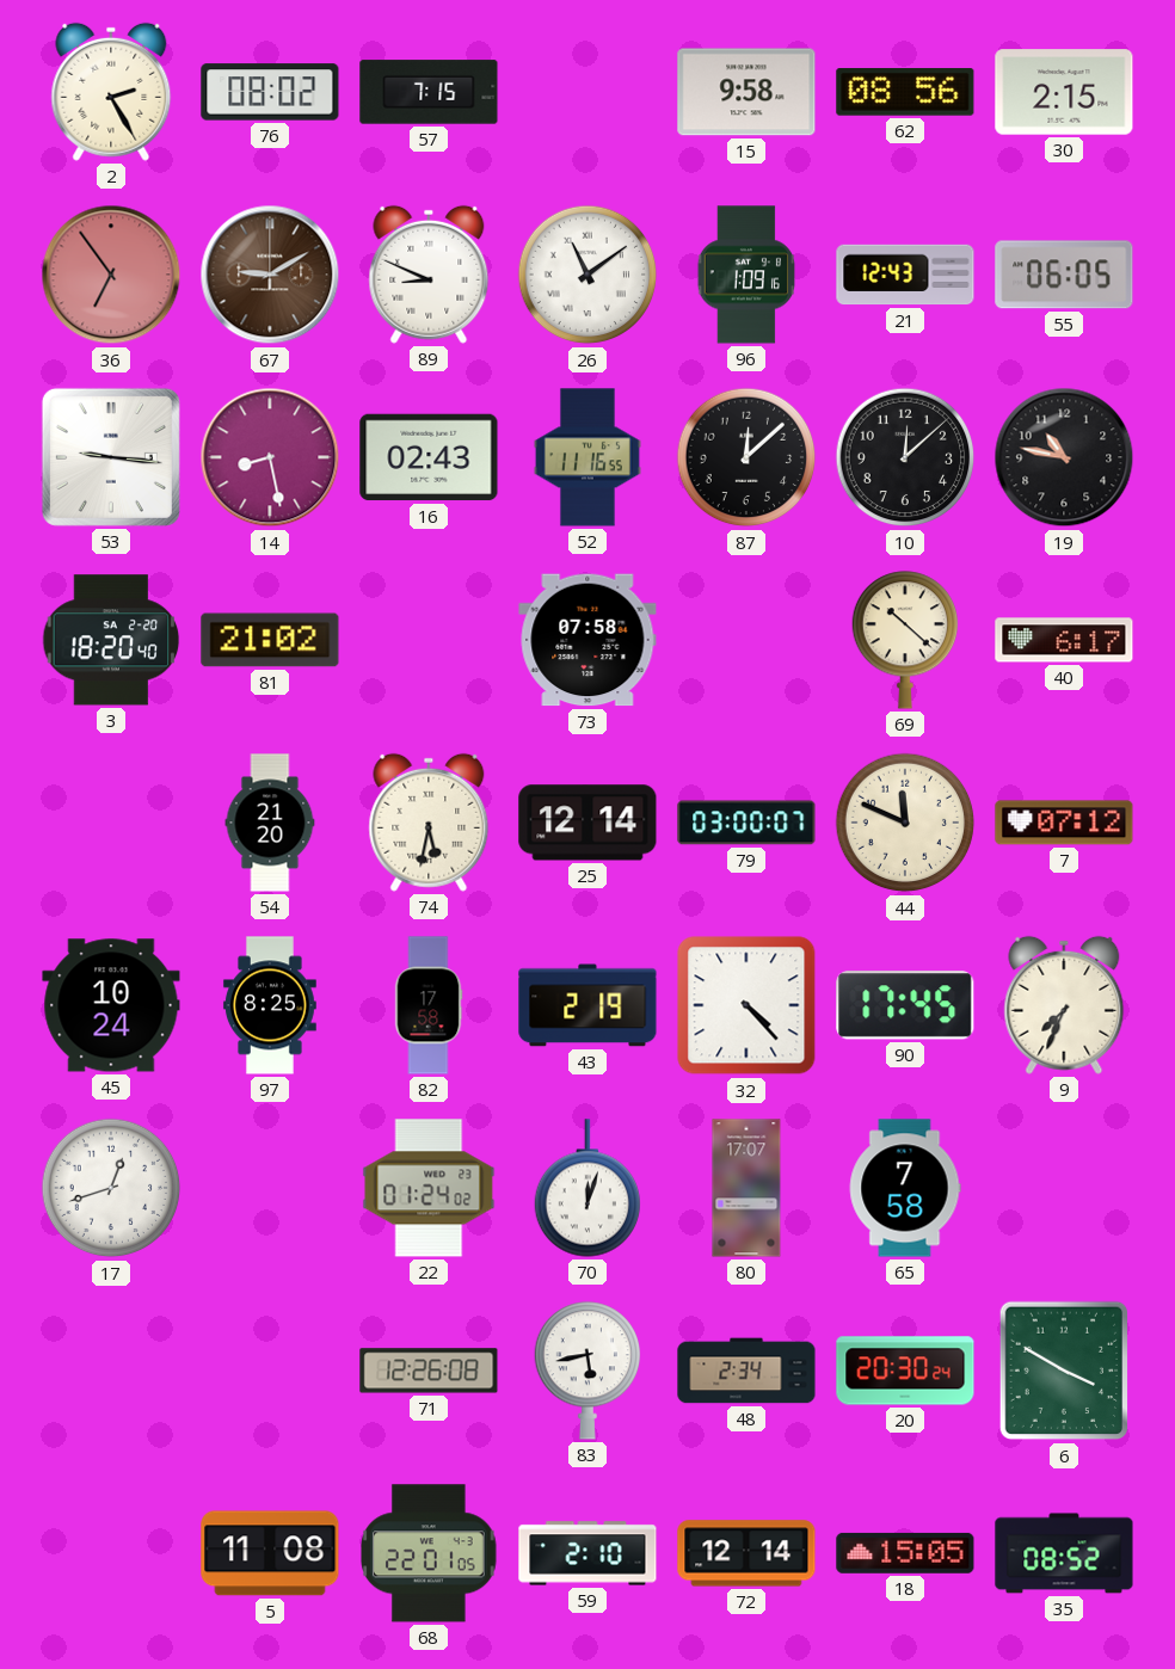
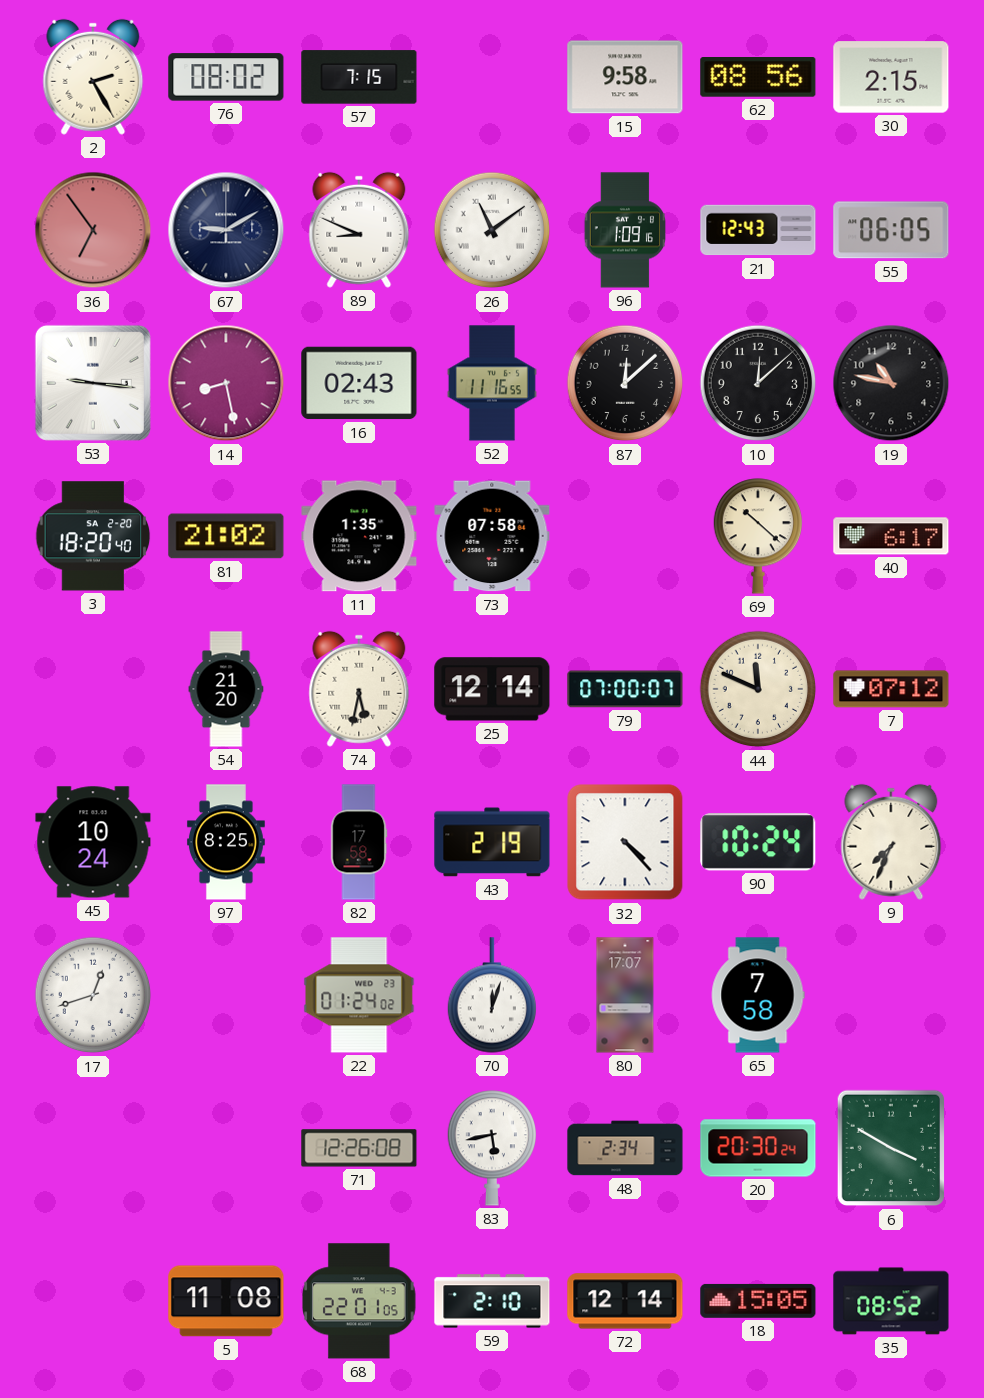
67 dial: brown -> navy
11: none -> 1:35
79: 03:00 -> 07:00
90: 17:45 -> 10:24
